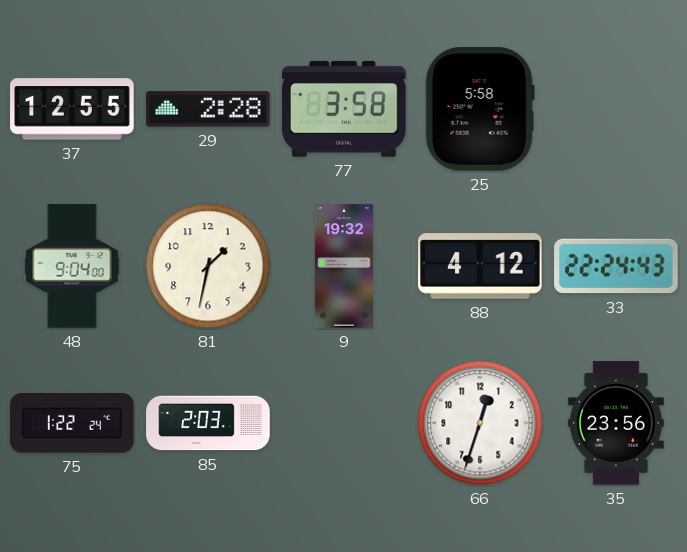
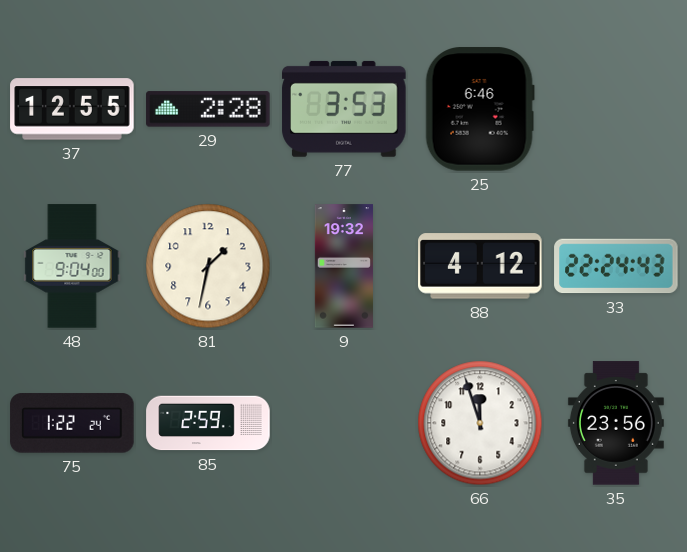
77: 3:58 -> 3:53
25: 5:58 -> 6:46
85: 2:03 -> 2:59
66: 12:33 -> 11:57
